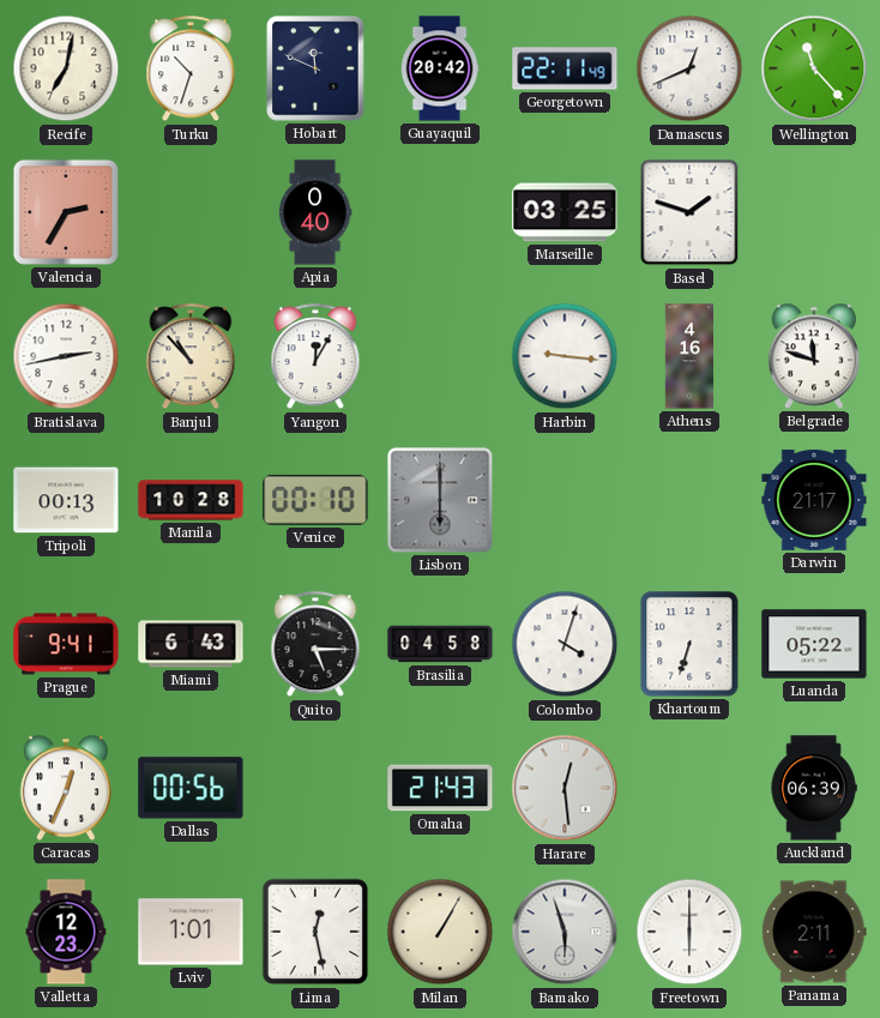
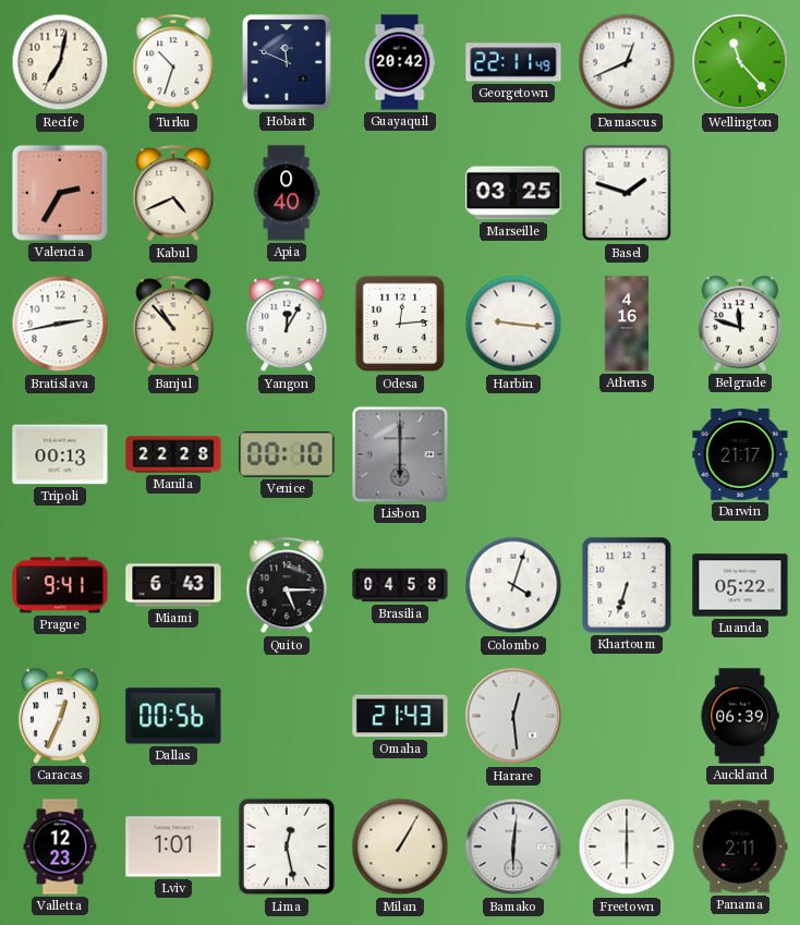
Kabul: none -> 4:41
Odesa: none -> 12:14
Manila: 10:28 -> 22:28
Bamako: 5:57 -> 6:01
